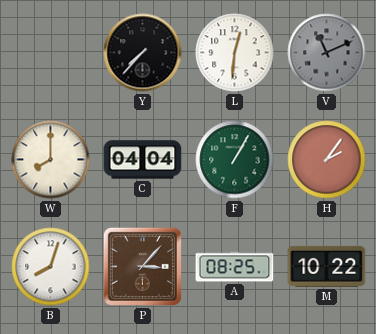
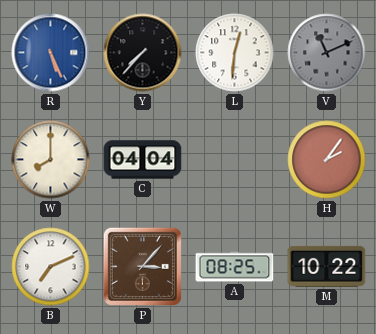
R: none -> 5:26
F: 1:05 -> none
B: 8:03 -> 7:11
